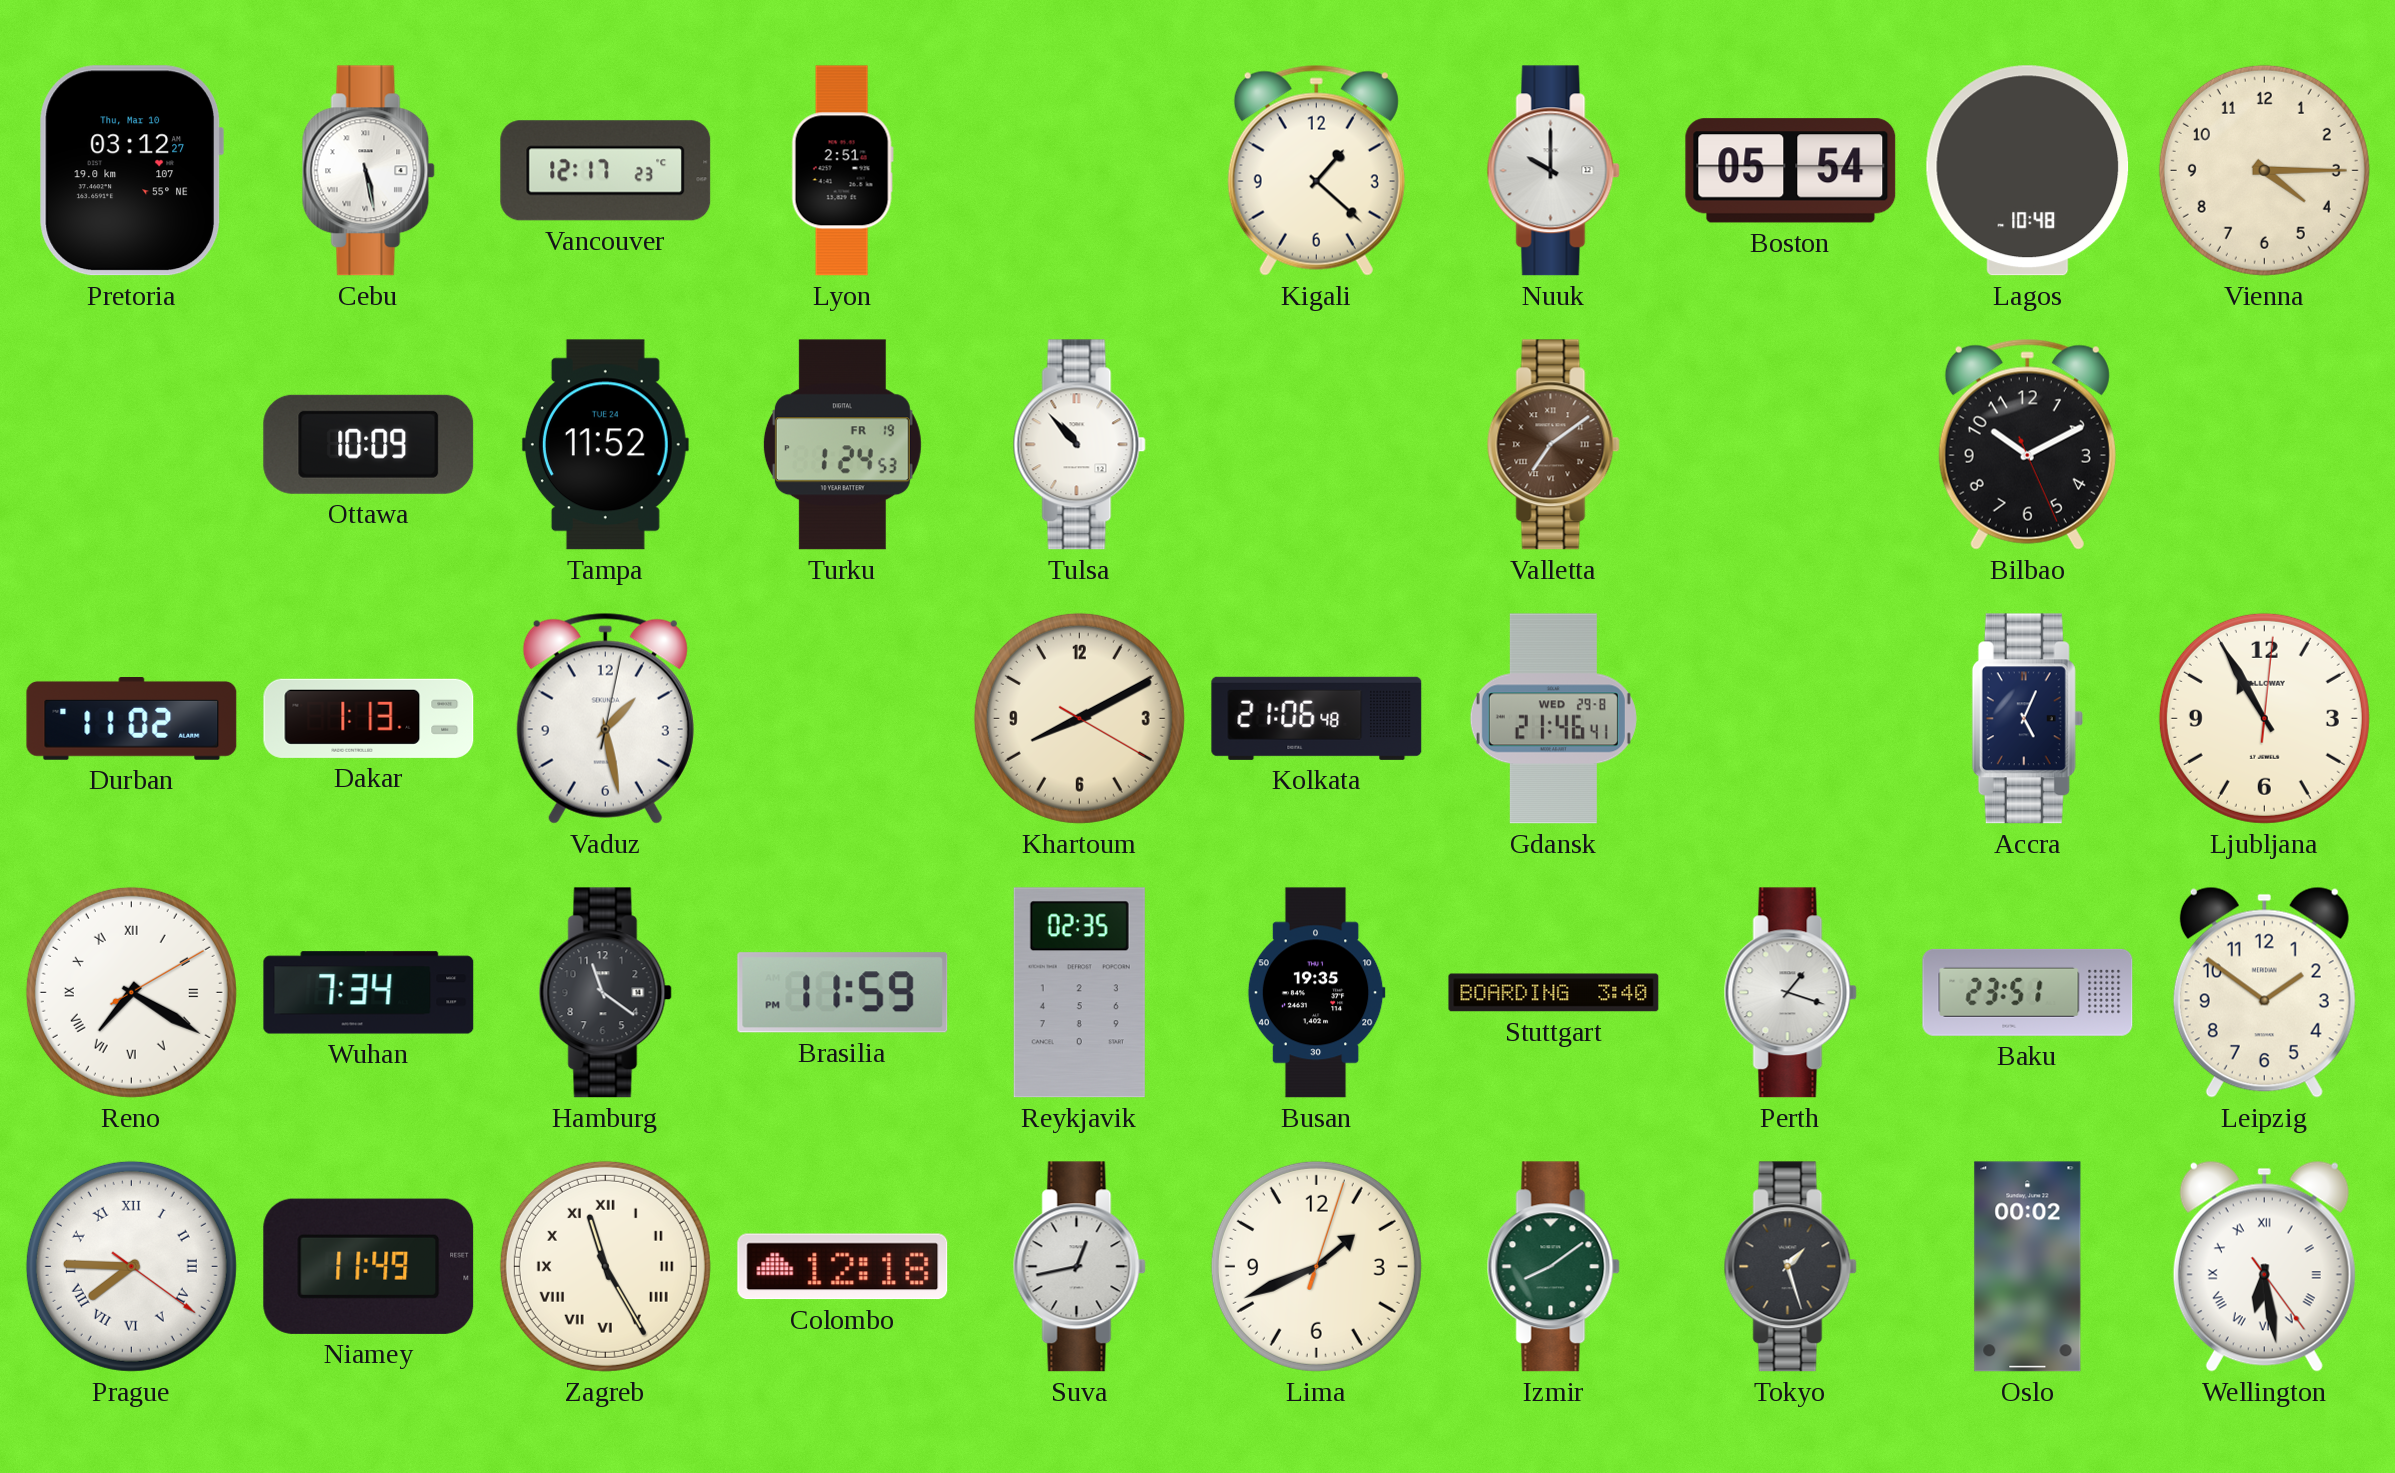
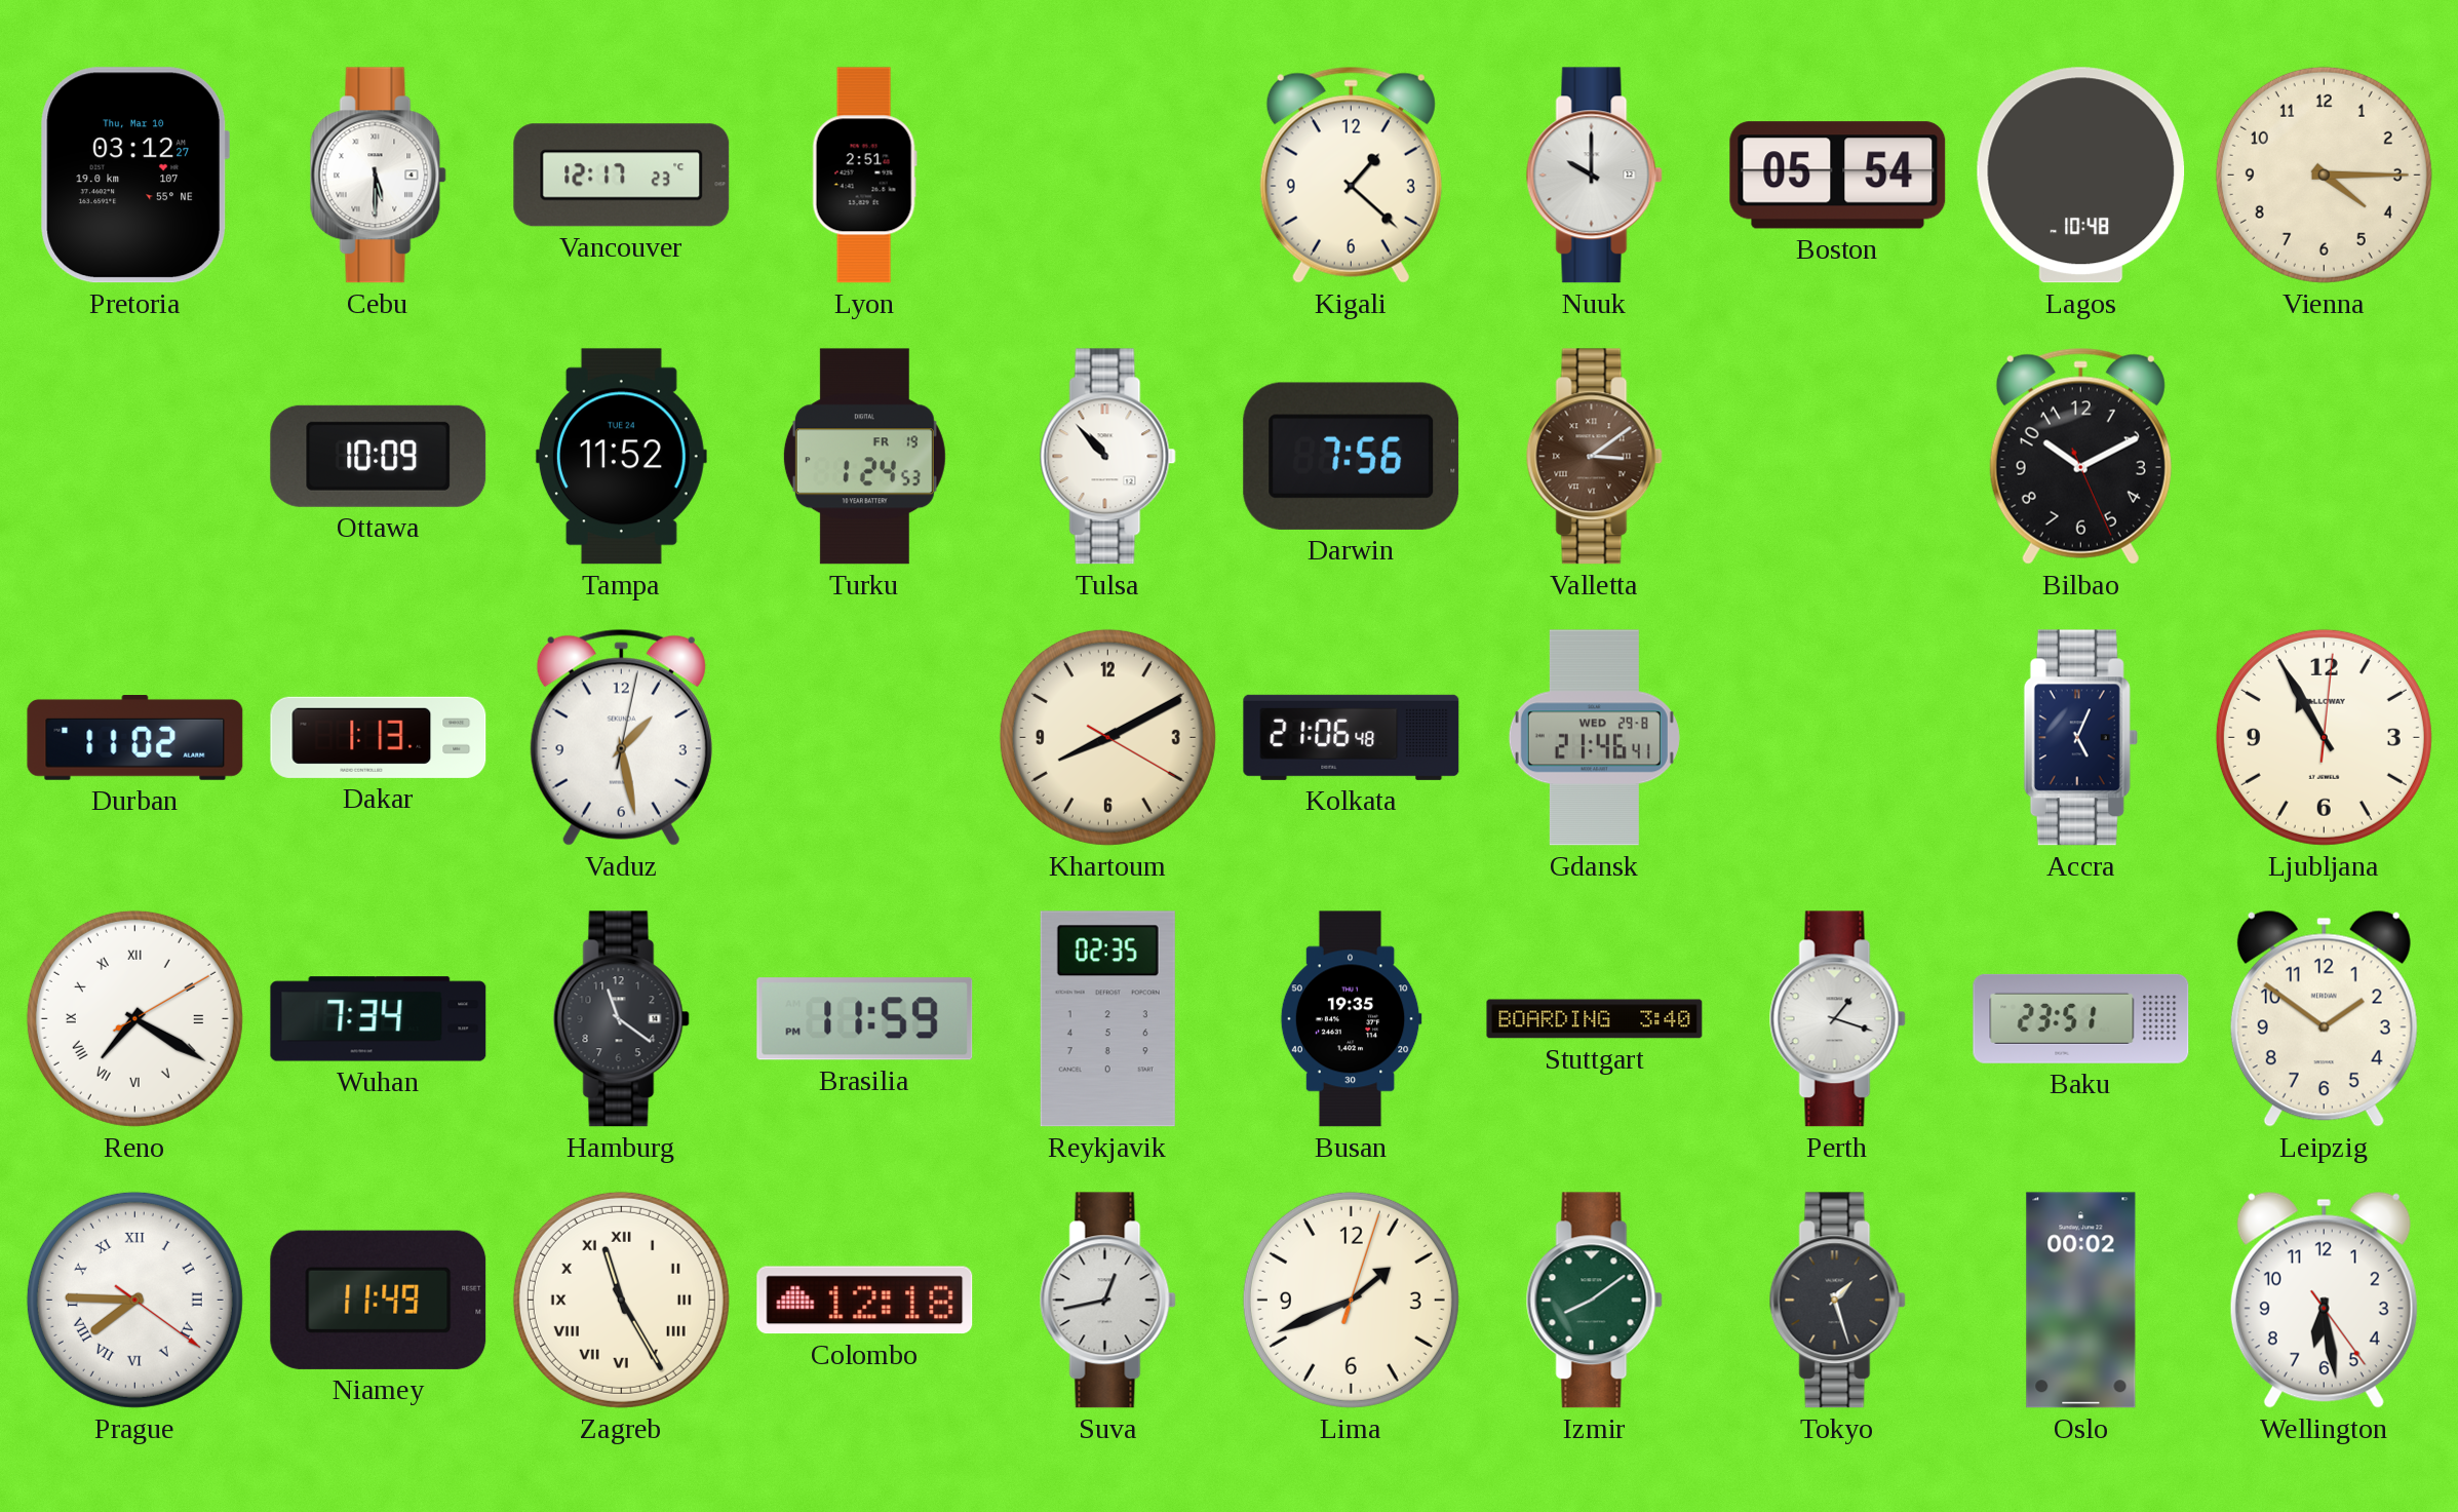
Cebu: 5:28 -> 5:30
Darwin: none -> 7:56
Valletta: 7:09 -> 3:09
Wellington numerals: Roman -> Arabic
